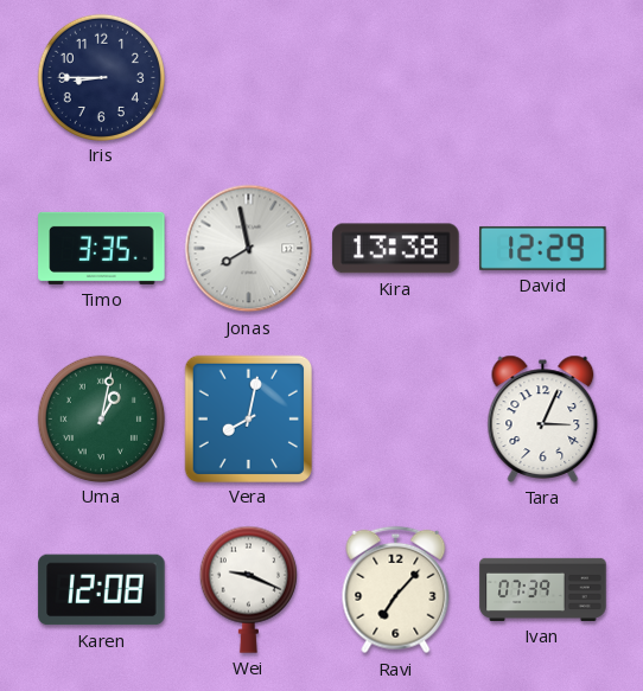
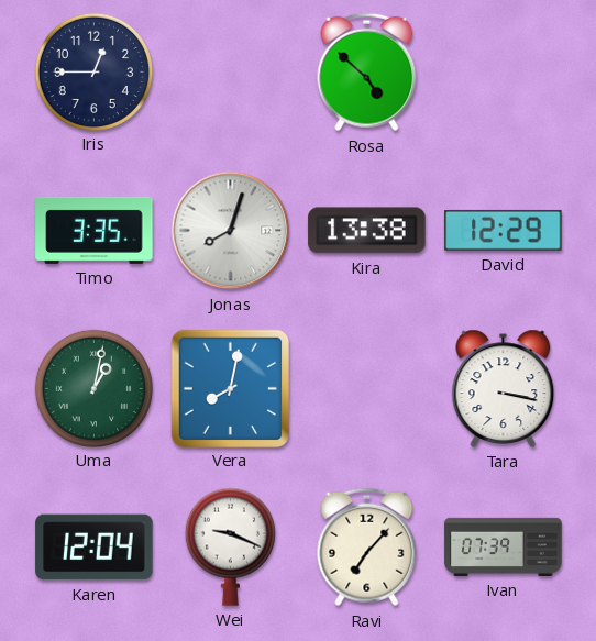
Iris: 8:45 -> 12:45
Rosa: none -> 4:52
Jonas: 7:58 -> 8:03
Tara: 3:04 -> 3:17
Karen: 12:08 -> 12:04
